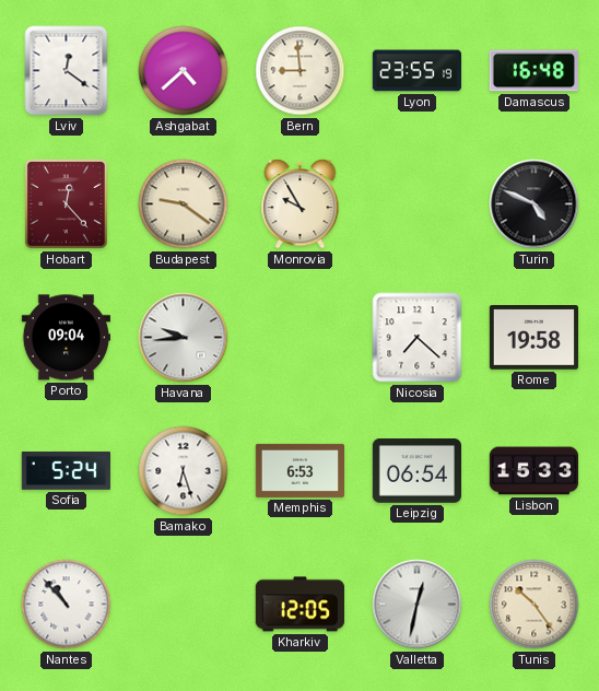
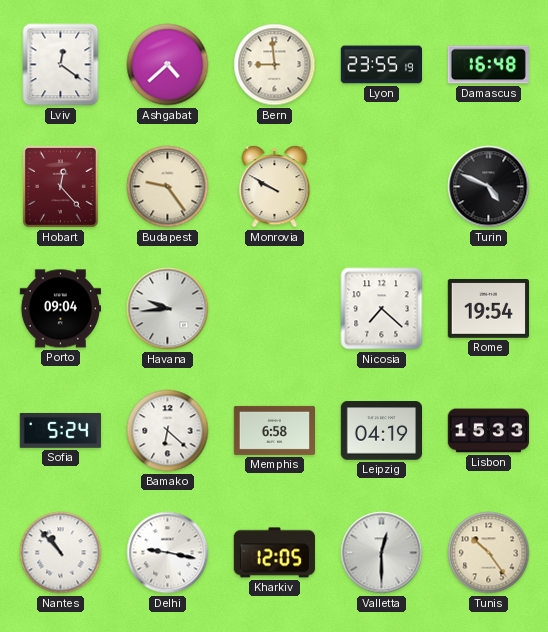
Budapest: 9:21 -> 9:24
Monrovia: 9:55 -> 9:50
Rome: 19:58 -> 19:54
Bamako: 6:27 -> 6:22
Memphis: 6:53 -> 6:58
Leipzig: 06:54 -> 04:19
Delhi: none -> 9:17
Valletta: 12:32 -> 12:30
